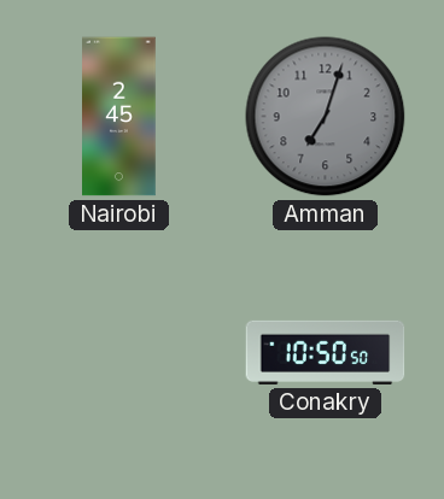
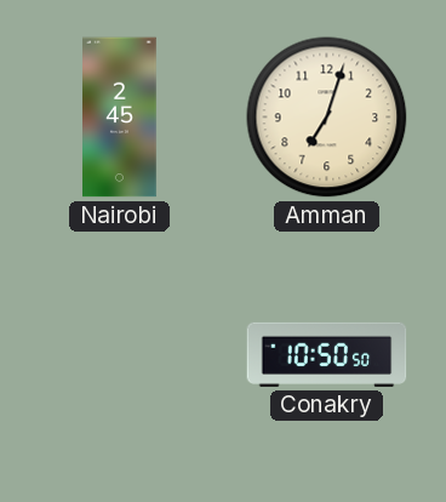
Amman dial: grey -> cream
